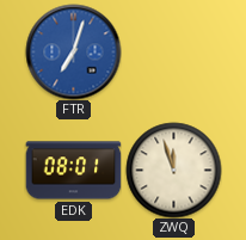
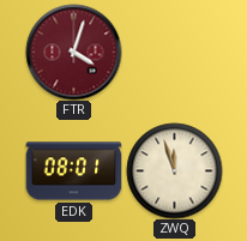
FTR: 7:03 -> 4:03
FTR dial: blue -> burgundy
